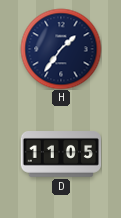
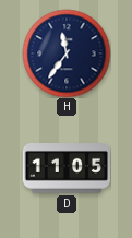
H: 1:36 -> 11:36
